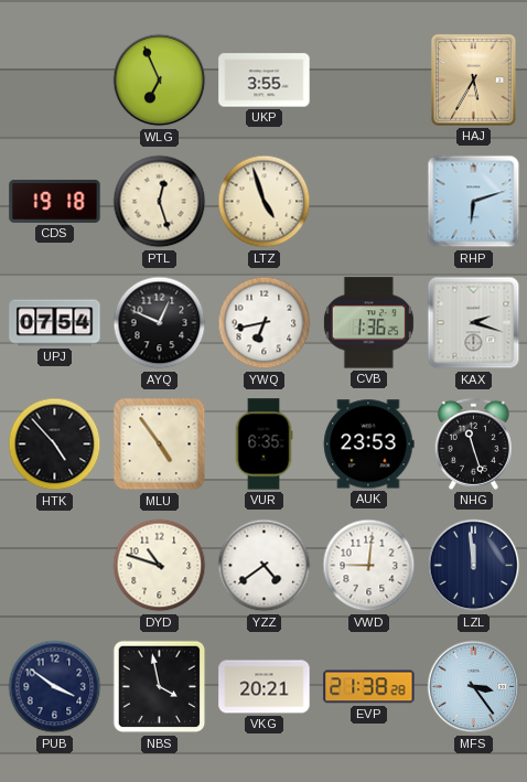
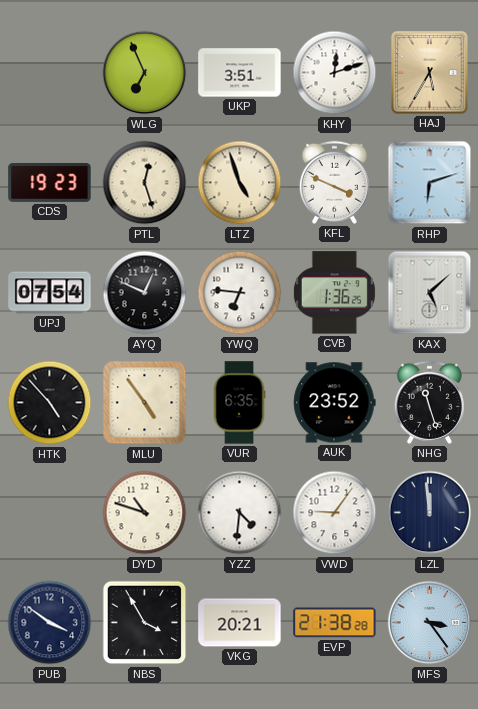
UKP: 3:55 -> 3:51
KHY: none -> 12:12
CDS: 19:18 -> 19:23
KFL: none -> 3:49
YWQ: 6:43 -> 6:46
KAX: 2:18 -> 5:08
AUK: 23:53 -> 23:52
YZZ: 4:39 -> 4:31
VWD: 9:01 -> 9:06
NBS: 3:58 -> 3:55
